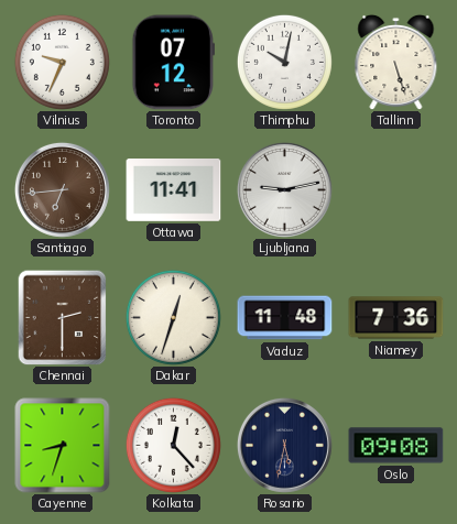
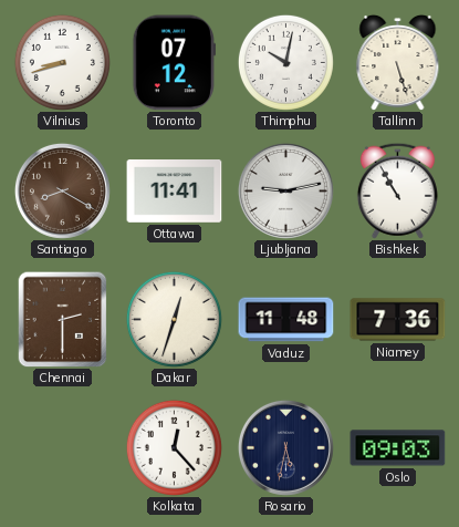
Vilnius: 9:34 -> 8:42
Santiago: 6:44 -> 8:20
Bishkek: none -> 10:55
Cayenne: 8:33 -> none
Oslo: 09:08 -> 09:03
